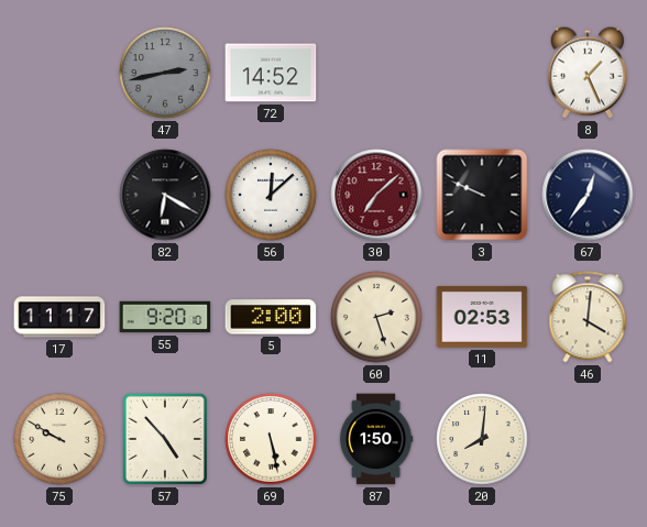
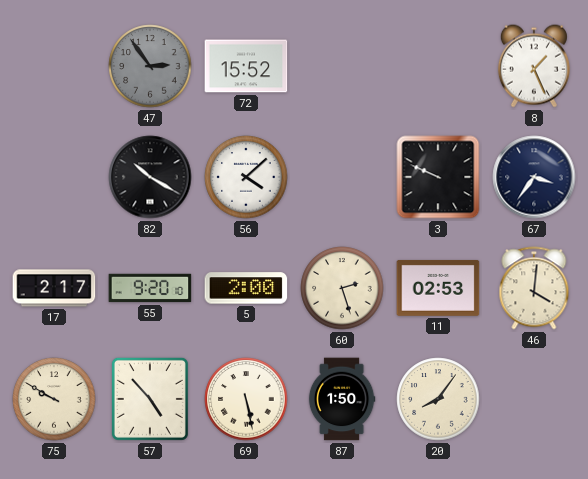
47: 2:43 -> 2:54
72: 14:52 -> 15:52
82: 6:20 -> 10:20
56: 12:08 -> 4:08
30: 7:08 -> none
67: 12:36 -> 3:36
17: 11:17 -> 2:17
20: 8:01 -> 8:06
